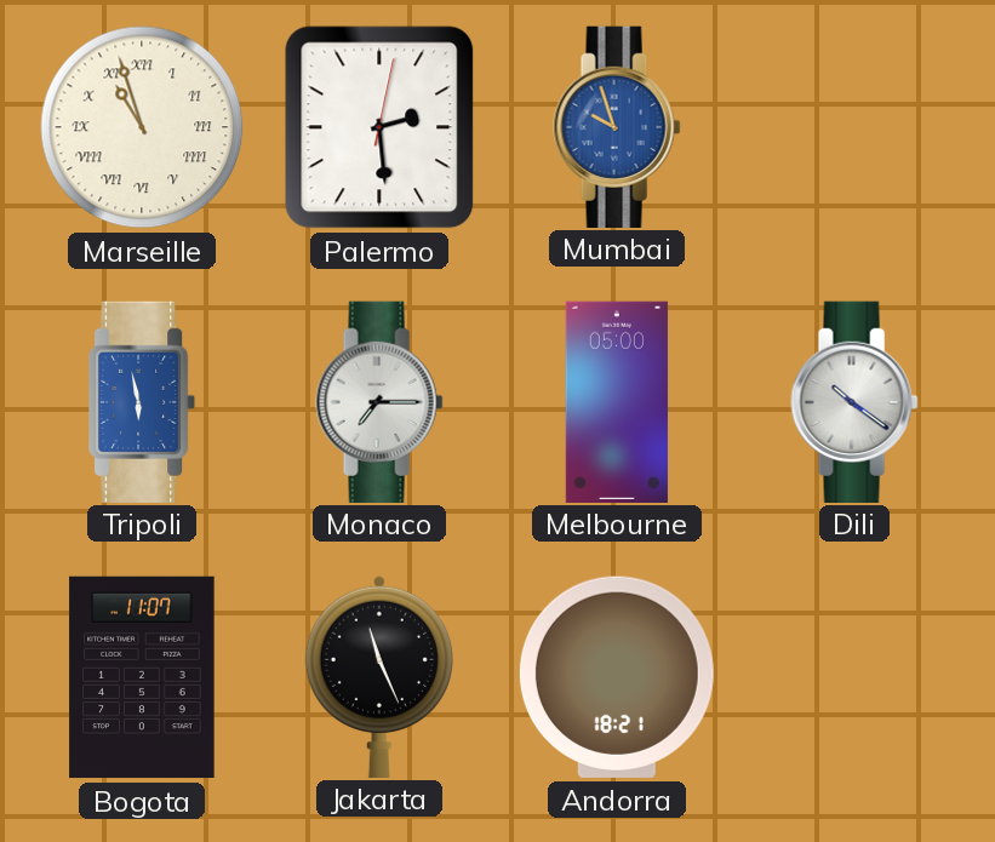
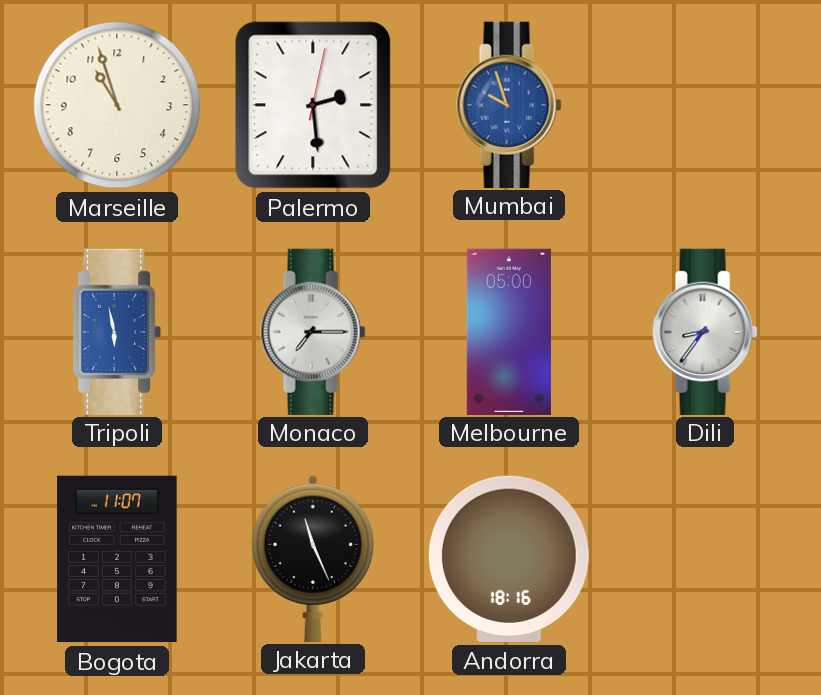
Marseille numerals: Roman -> Arabic
Dili: 10:21 -> 8:36
Andorra: 18:21 -> 18:16
